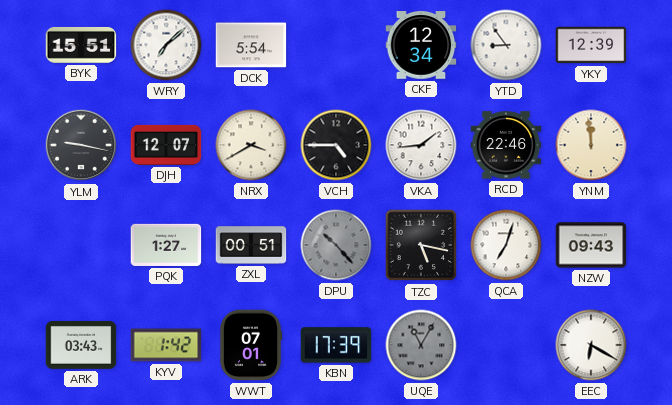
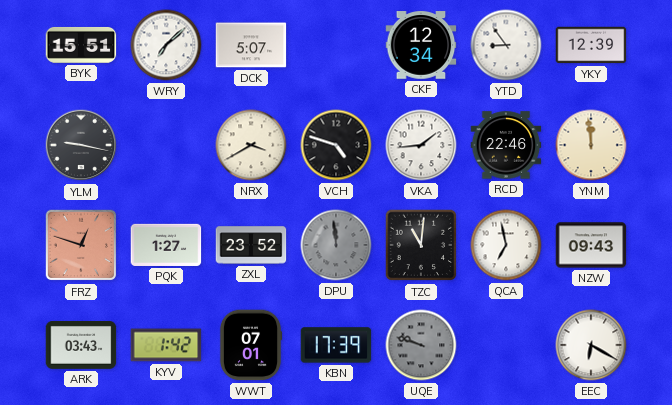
DCK: 5:54 -> 5:07
DJH: 12:07 -> none
VCH: 4:45 -> 4:48
FRZ: none -> 12:48
ZXL: 00:51 -> 23:52
DPU: 10:23 -> 11:59
TZC: 5:17 -> 11:01
QCA: 7:03 -> 6:58
UQE: 11:05 -> 9:48
